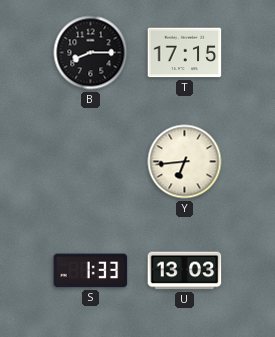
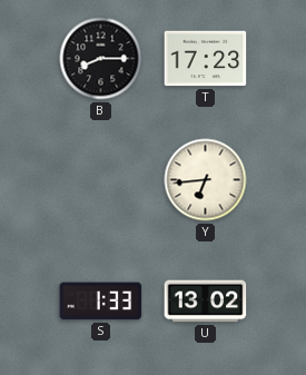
T: 17:15 -> 17:23
U: 13:03 -> 13:02
